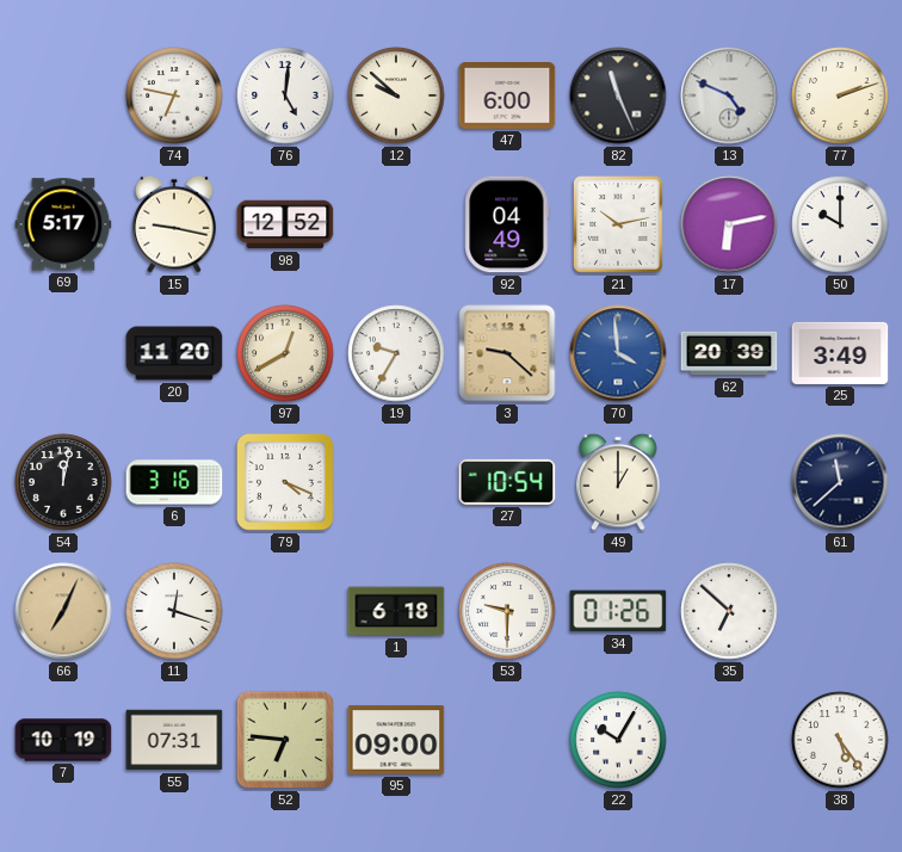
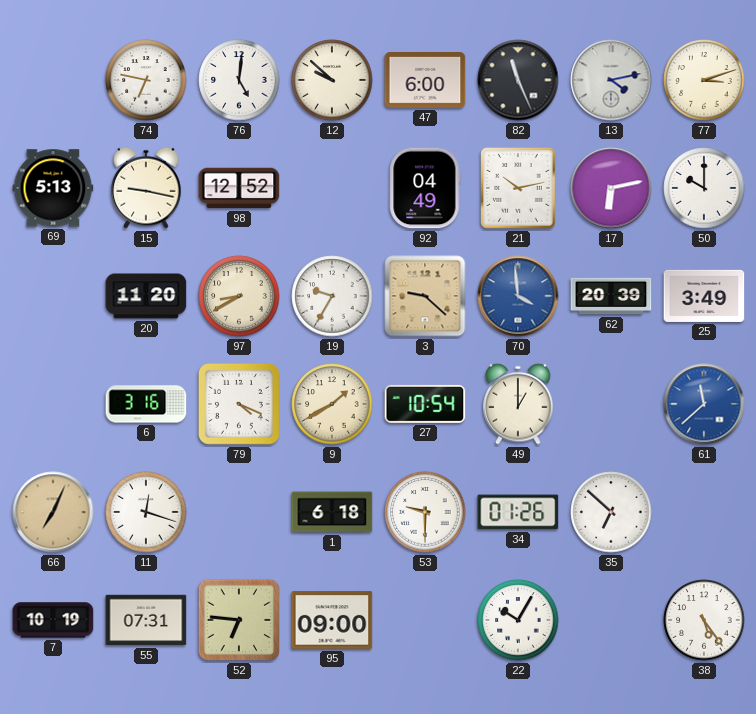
13: 4:49 -> 4:13
77: 2:12 -> 3:12
69: 5:17 -> 5:13
97: 12:40 -> 8:40
54: 12:02 -> none
9: none -> 1:40
61 dial: navy -> blue
